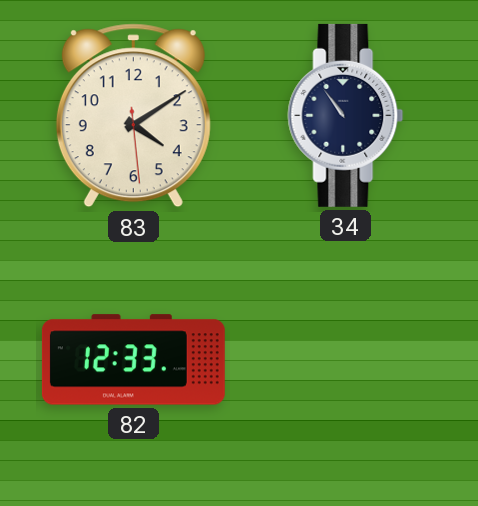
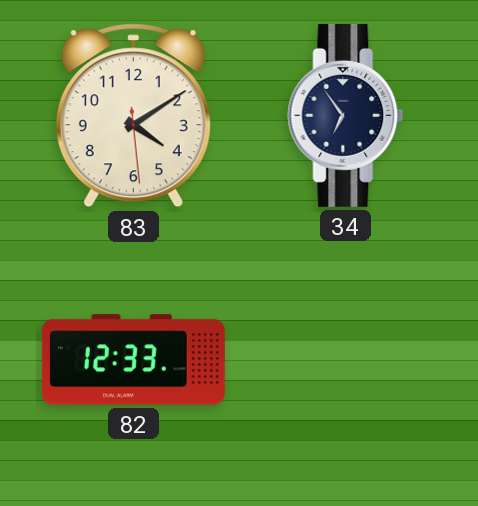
34: 10:54 -> 6:54
